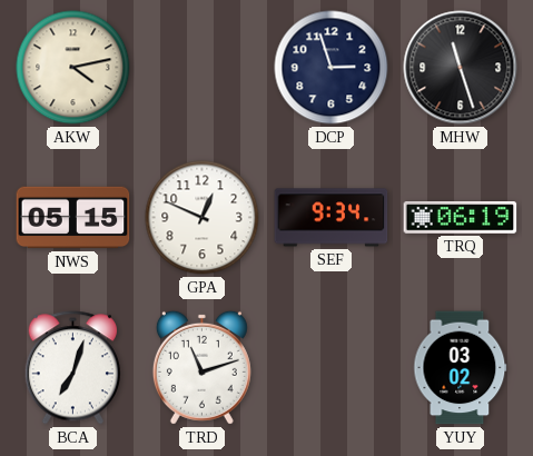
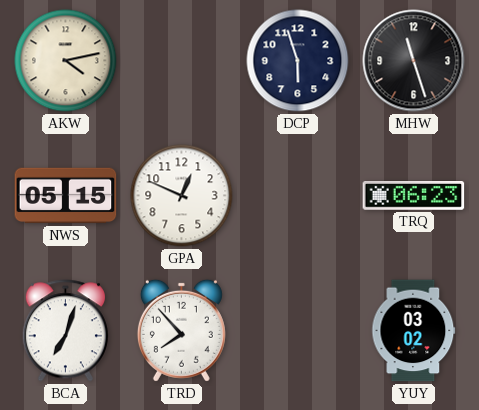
DCP: 2:57 -> 5:57
SEF: 9:34 -> none
TRQ: 06:19 -> 06:23
TRD: 11:12 -> 7:53
